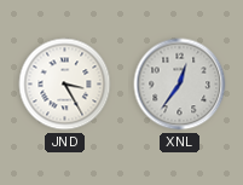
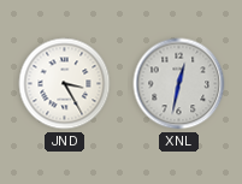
XNL: 12:36 -> 12:32
